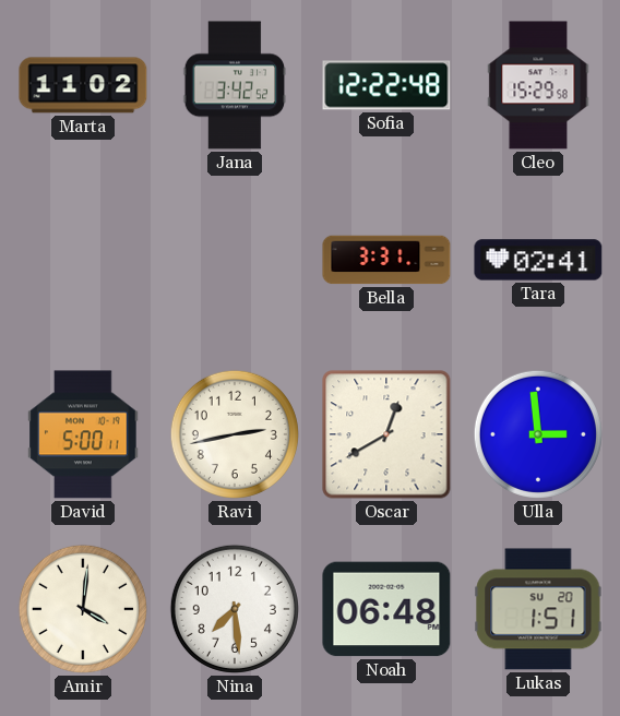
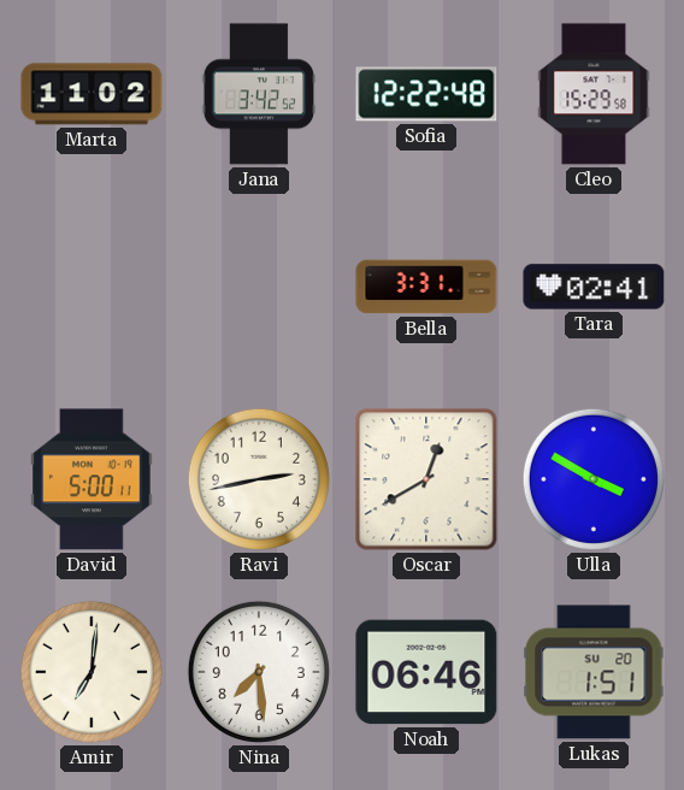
Ulla: 2:59 -> 3:50
Amir: 4:01 -> 7:01
Noah: 06:48 -> 06:46
